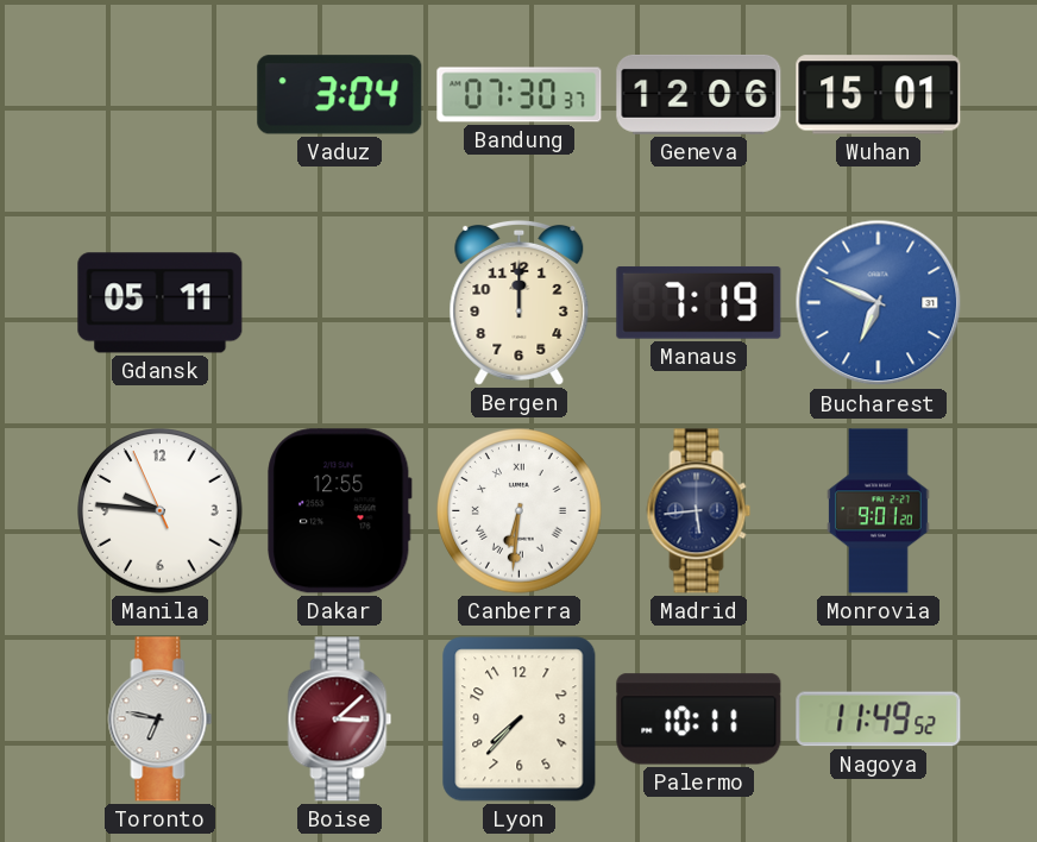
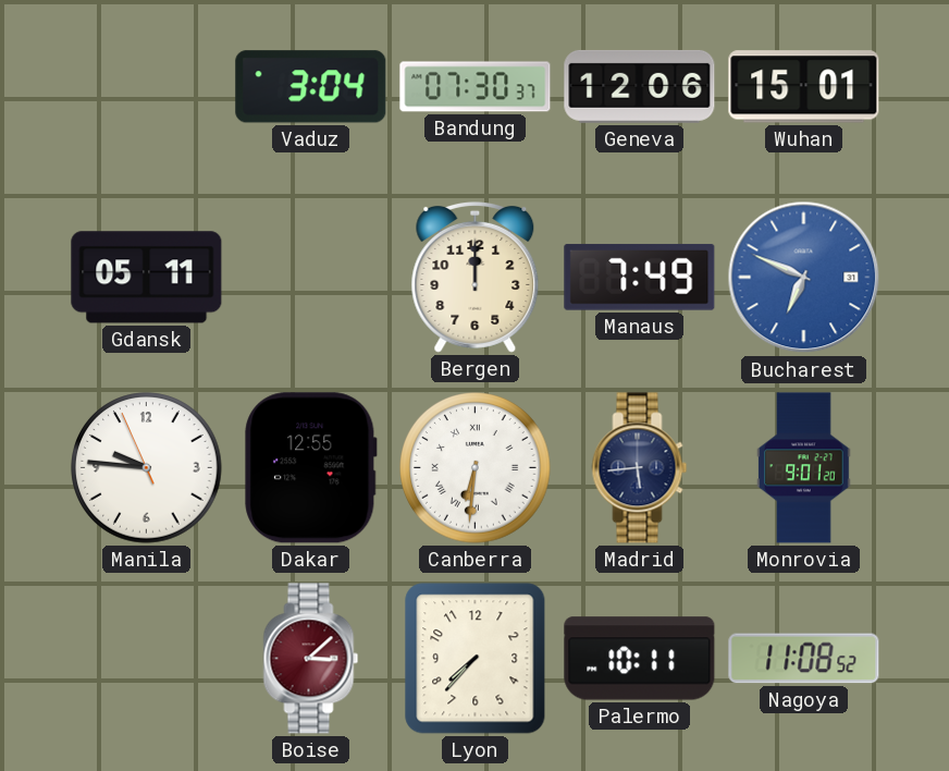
Manaus: 7:19 -> 7:49
Toronto: 6:47 -> none
Nagoya: 11:49 -> 11:08
